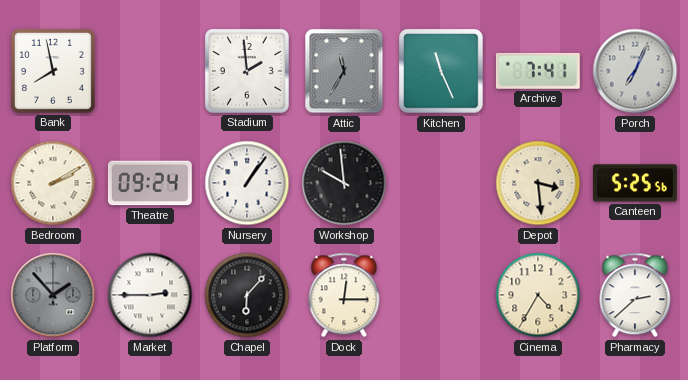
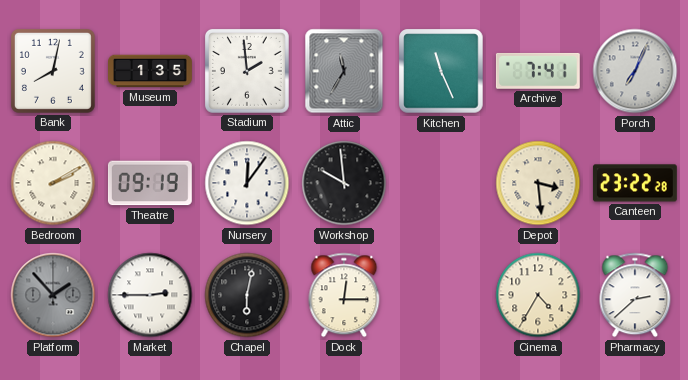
Bank: 7:58 -> 8:02
Museum: none -> 1:35
Theatre: 09:24 -> 09:19
Nursery: 1:06 -> 12:06
Canteen: 5:25 -> 23:22
Chapel: 6:07 -> 6:02
